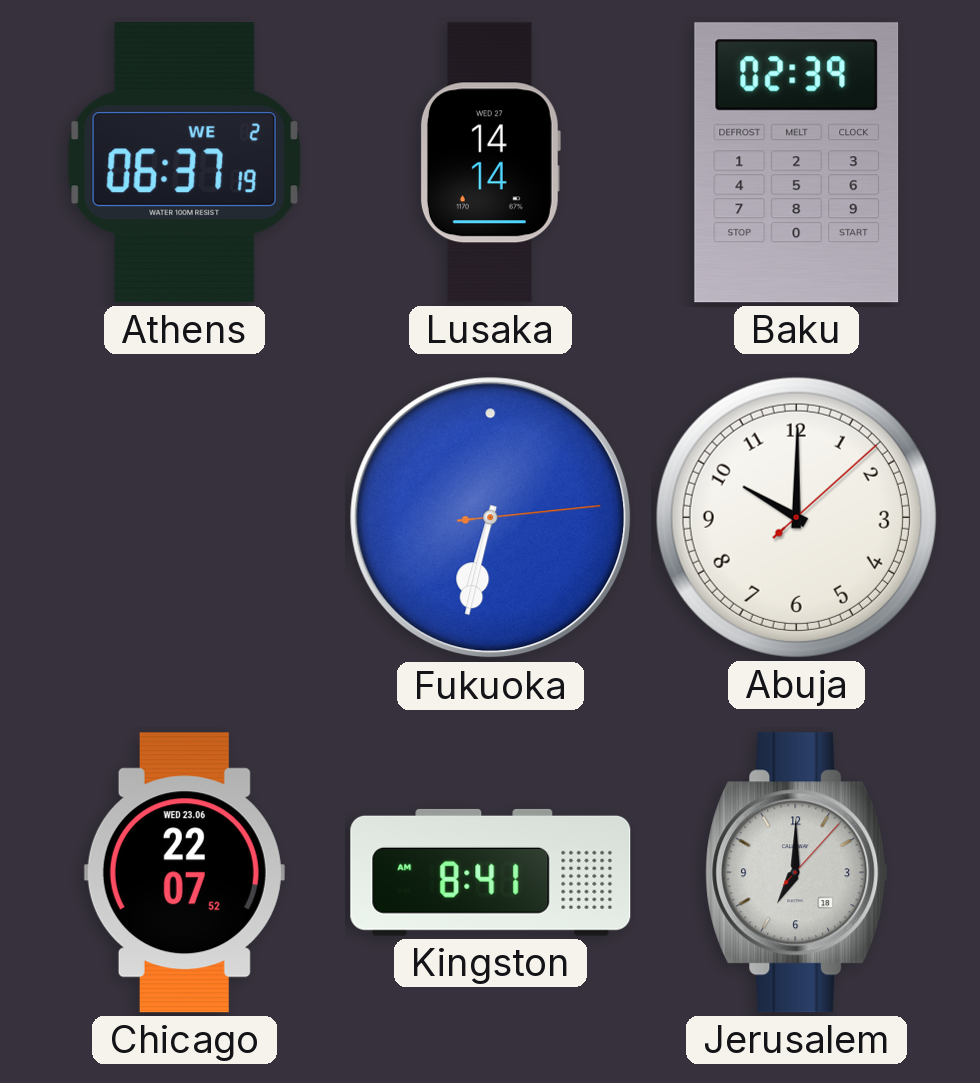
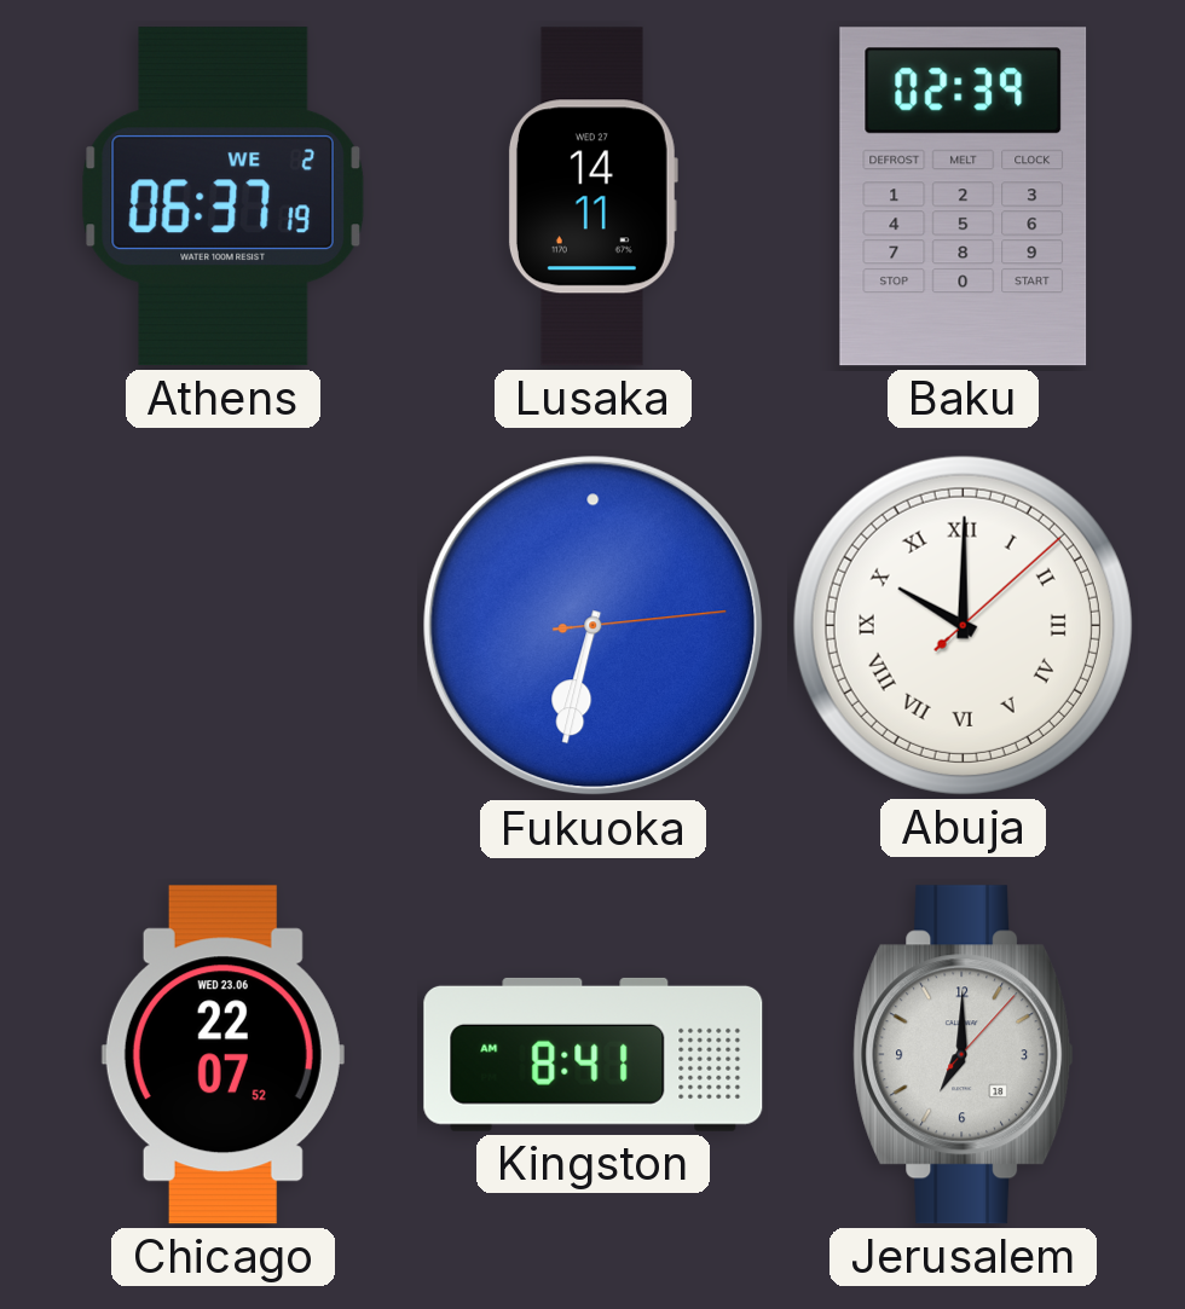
Lusaka: 14:14 -> 14:11
Abuja numerals: Arabic -> Roman
